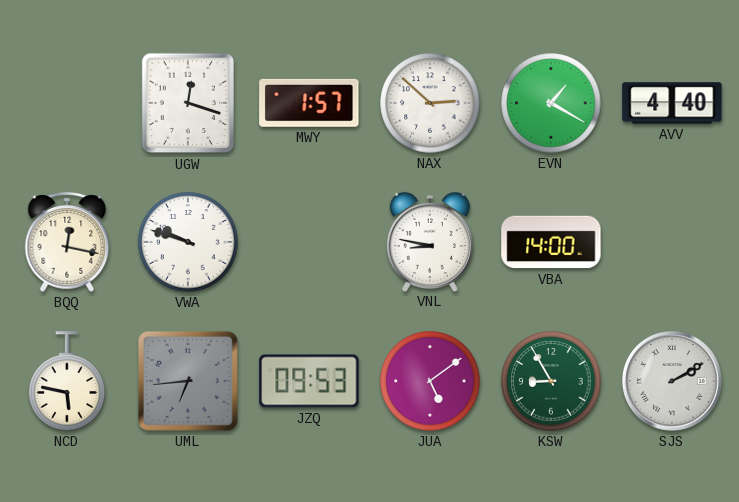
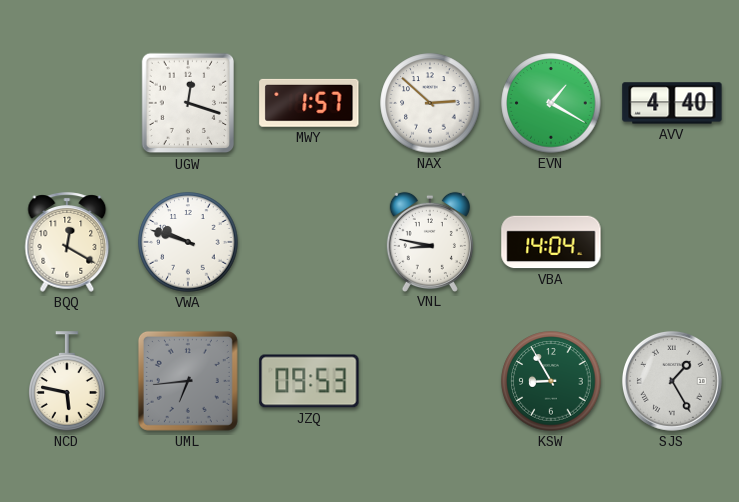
BQQ: 12:17 -> 12:20
VBA: 14:00 -> 14:04
JUA: 5:09 -> none
SJS: 2:10 -> 1:25
